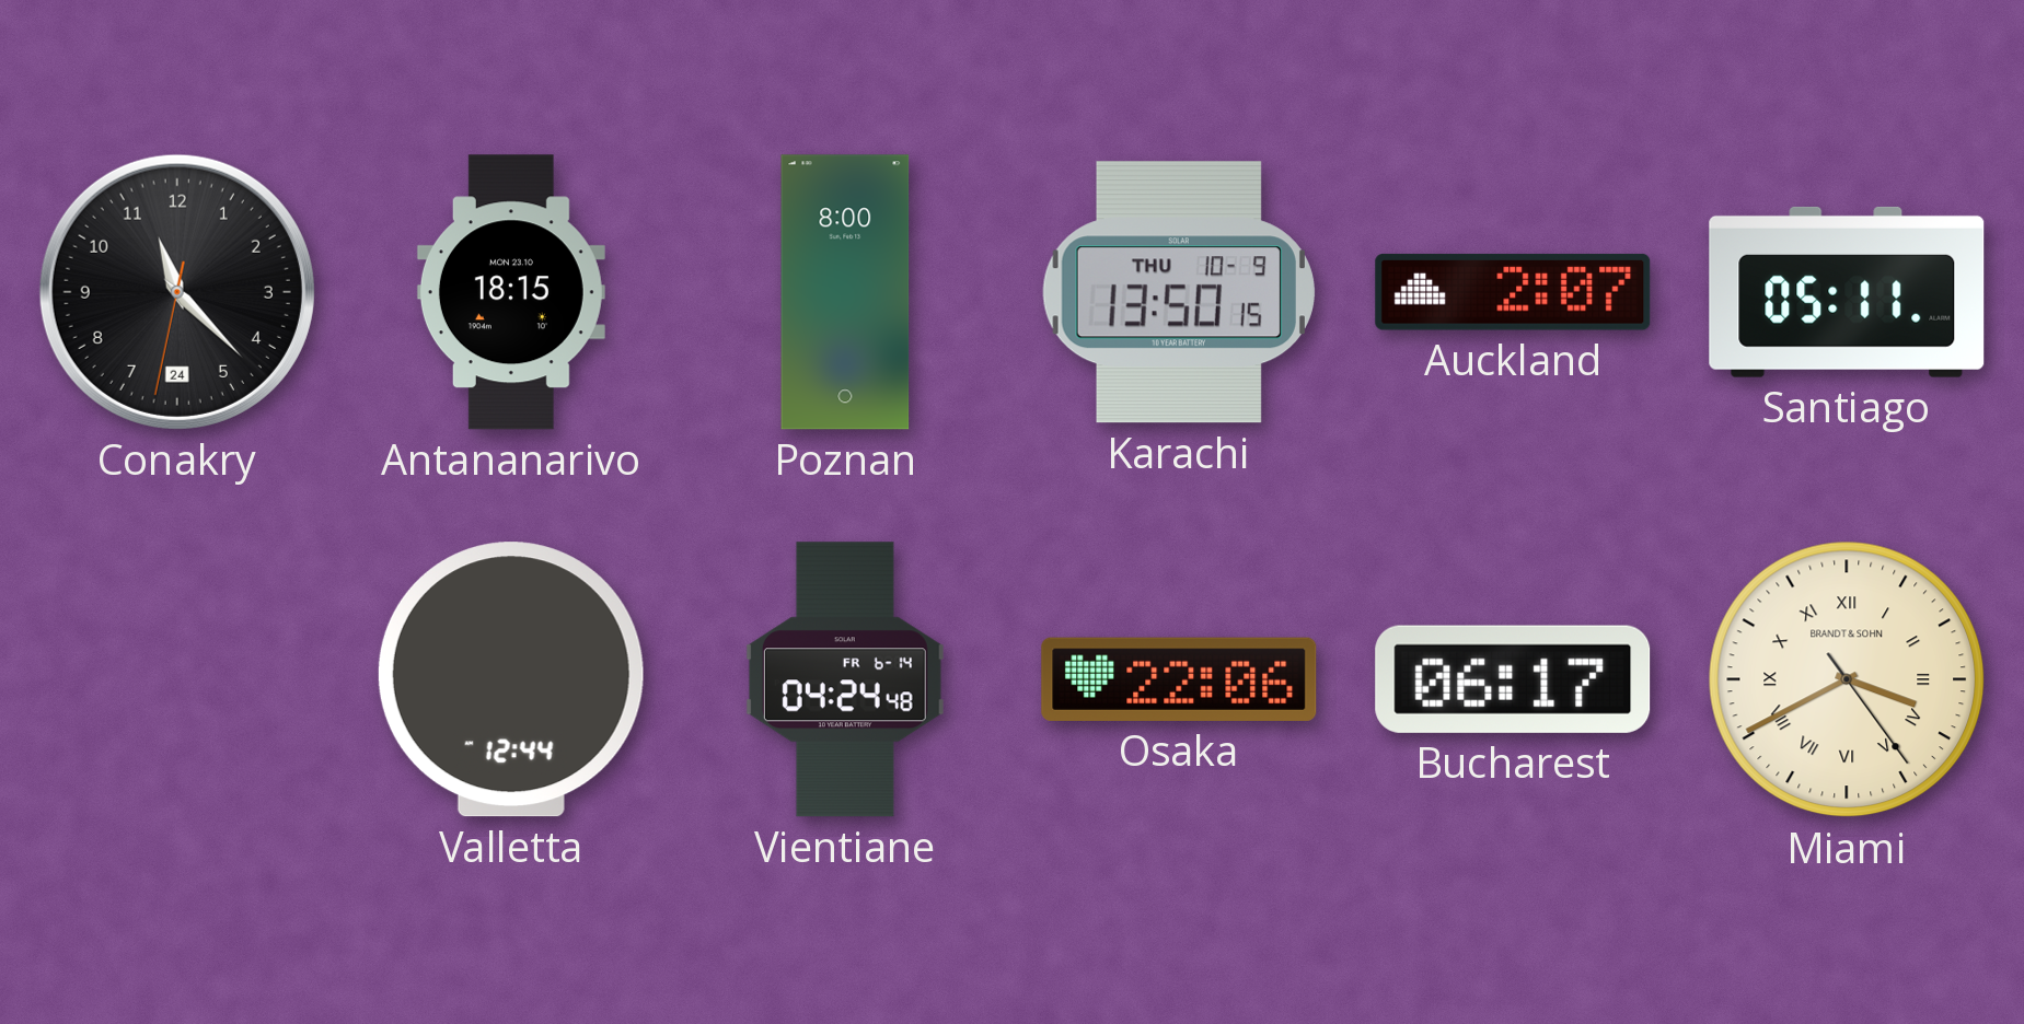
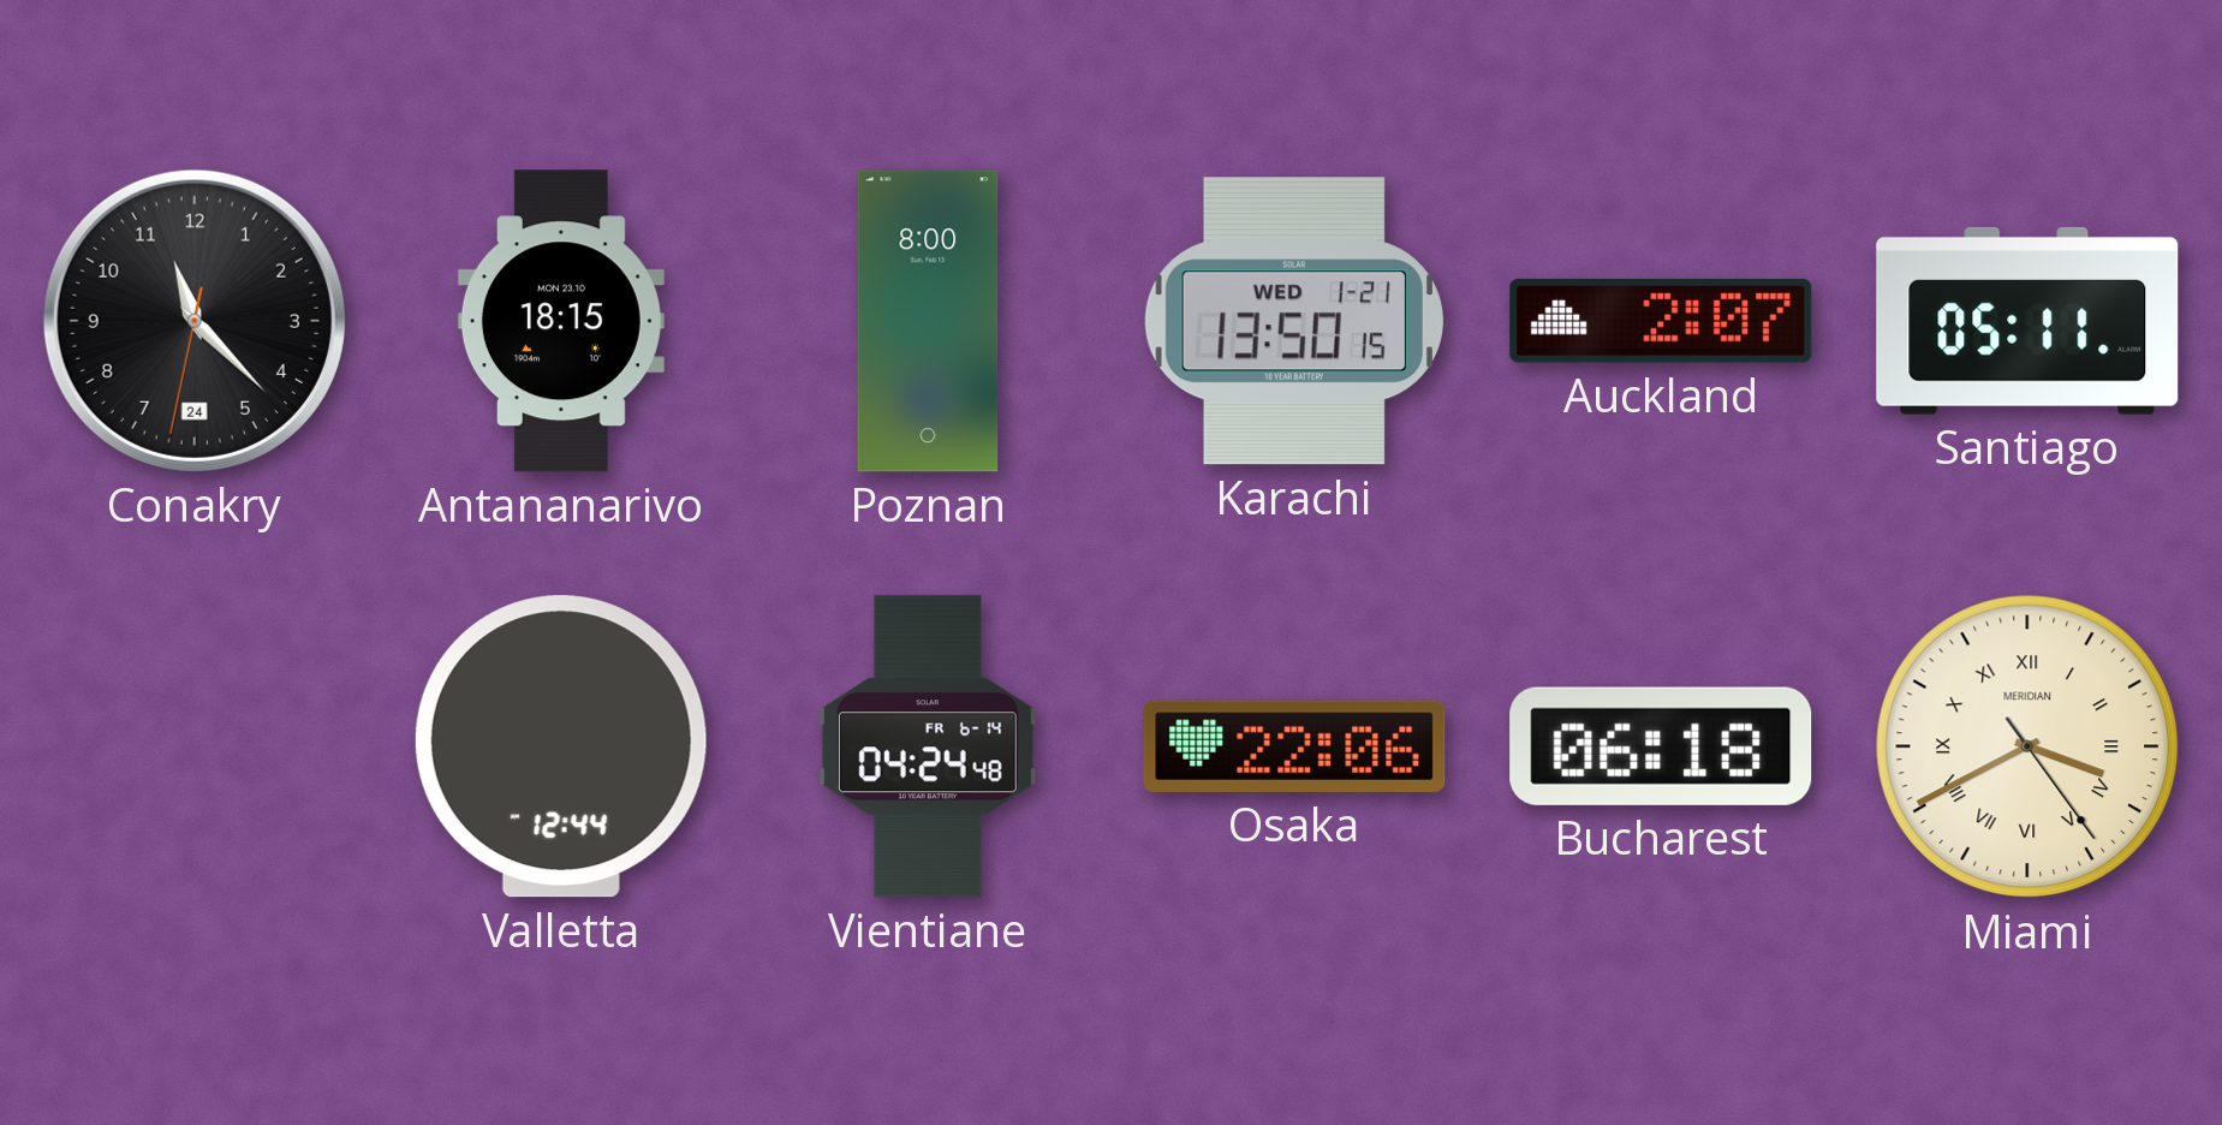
Karachi date: THU 10-9 -> WED 1-21
Bucharest: 06:17 -> 06:18
Miami brand: BRANDT & SOHN -> MERIDIAN
